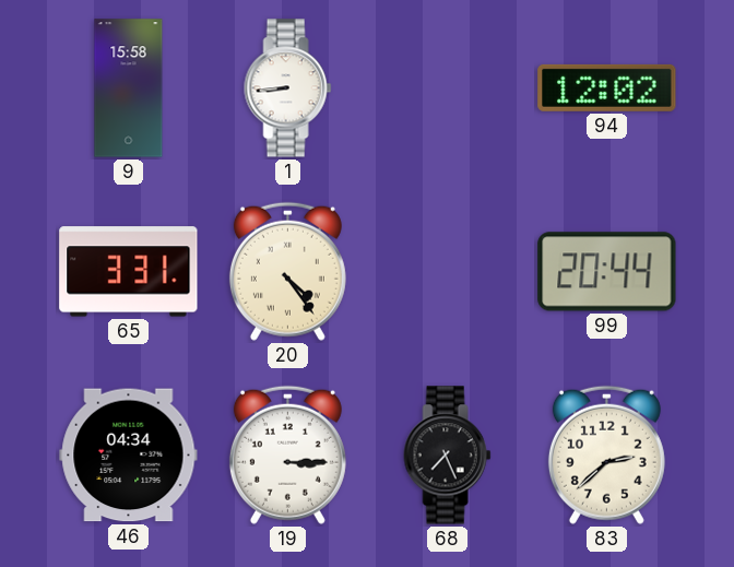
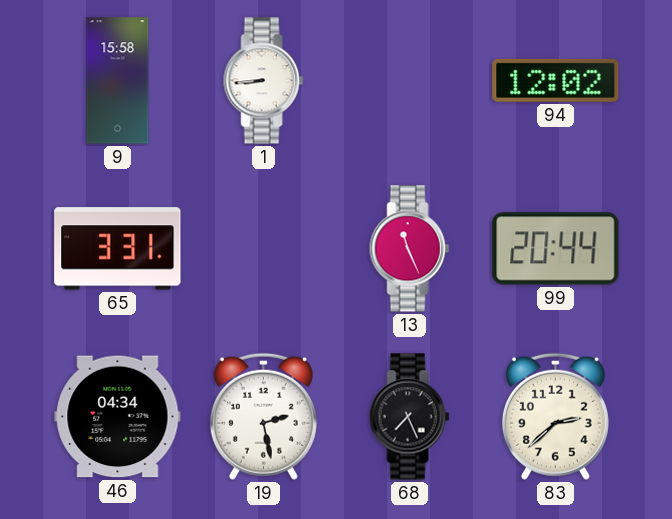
20: 4:24 -> none
13: none -> 11:26
19: 3:15 -> 2:28
